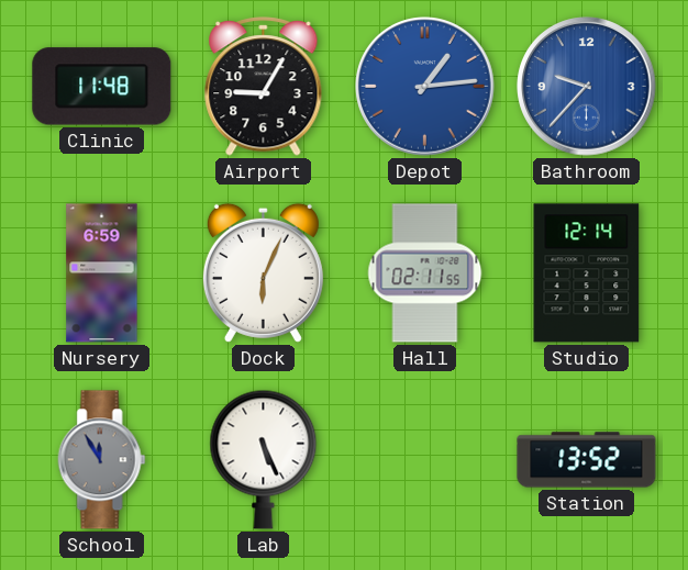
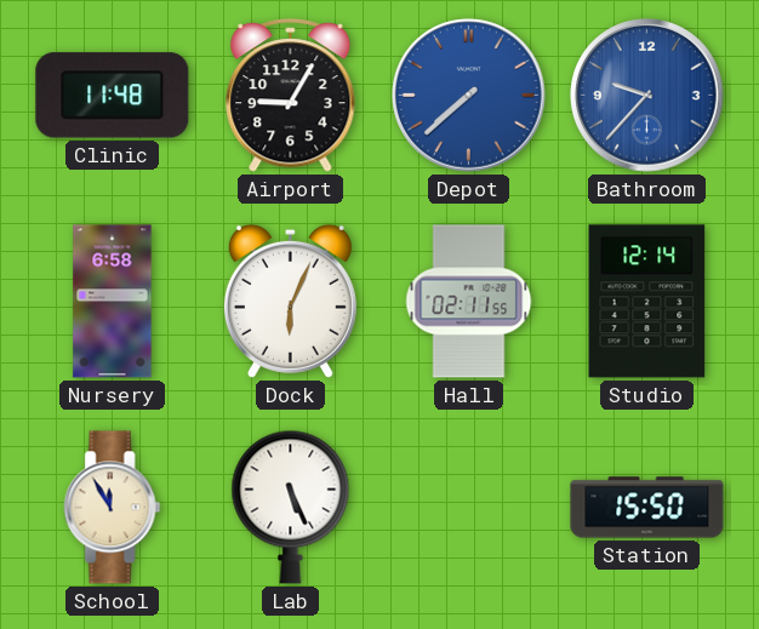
Depot: 1:14 -> 7:38
Nursery: 6:59 -> 6:58
School dial: grey -> cream
Station: 13:52 -> 15:50
